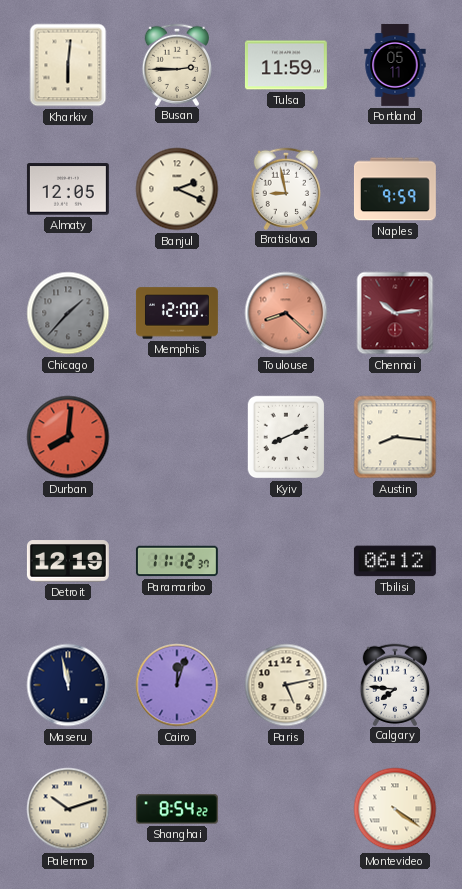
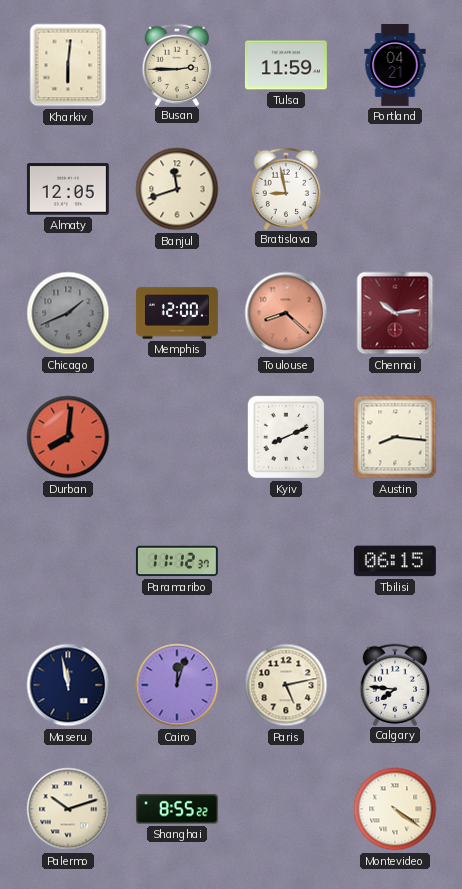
Portland: 05:11 -> 04:21
Banjul: 2:19 -> 11:42
Naples: 9:59 -> none
Chicago: 1:37 -> 1:41
Detroit: 12:19 -> none
Tbilisi: 06:12 -> 06:15
Shanghai: 8:54 -> 8:55
